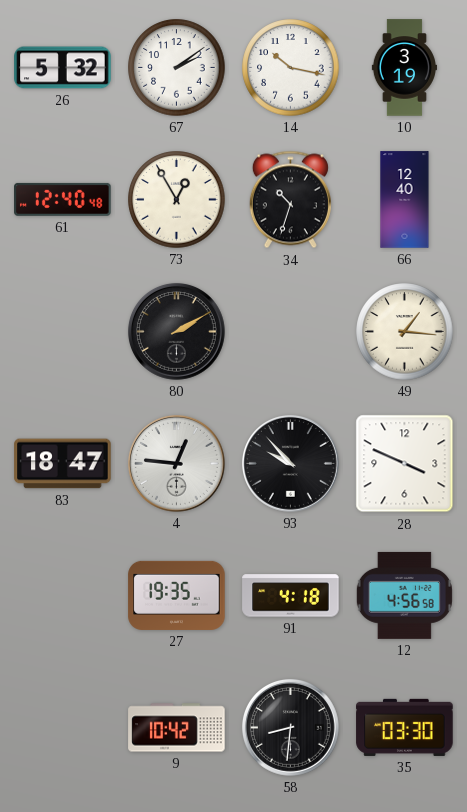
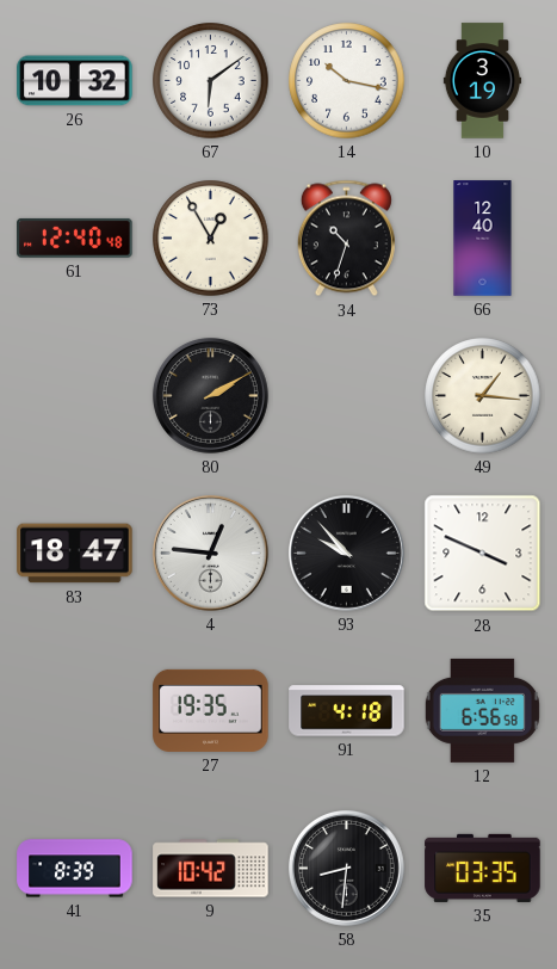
26: 5:32 -> 10:32
67: 2:09 -> 6:09
12: 4:56 -> 6:56
41: none -> 8:39
35: 03:30 -> 03:35
